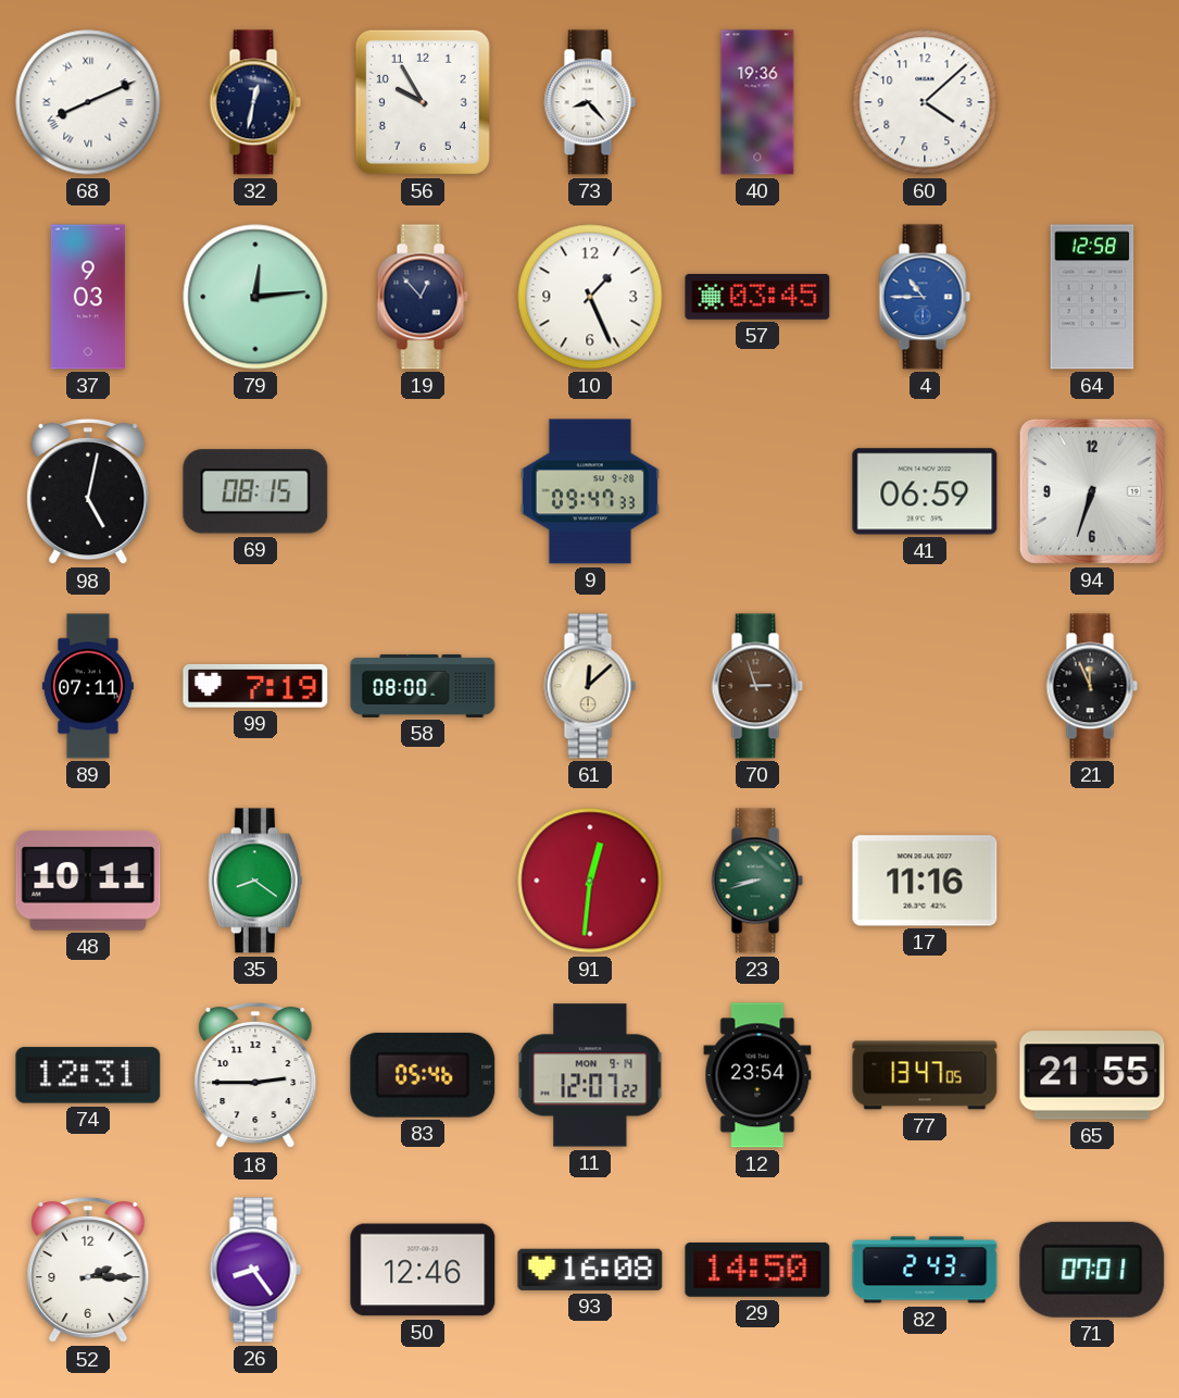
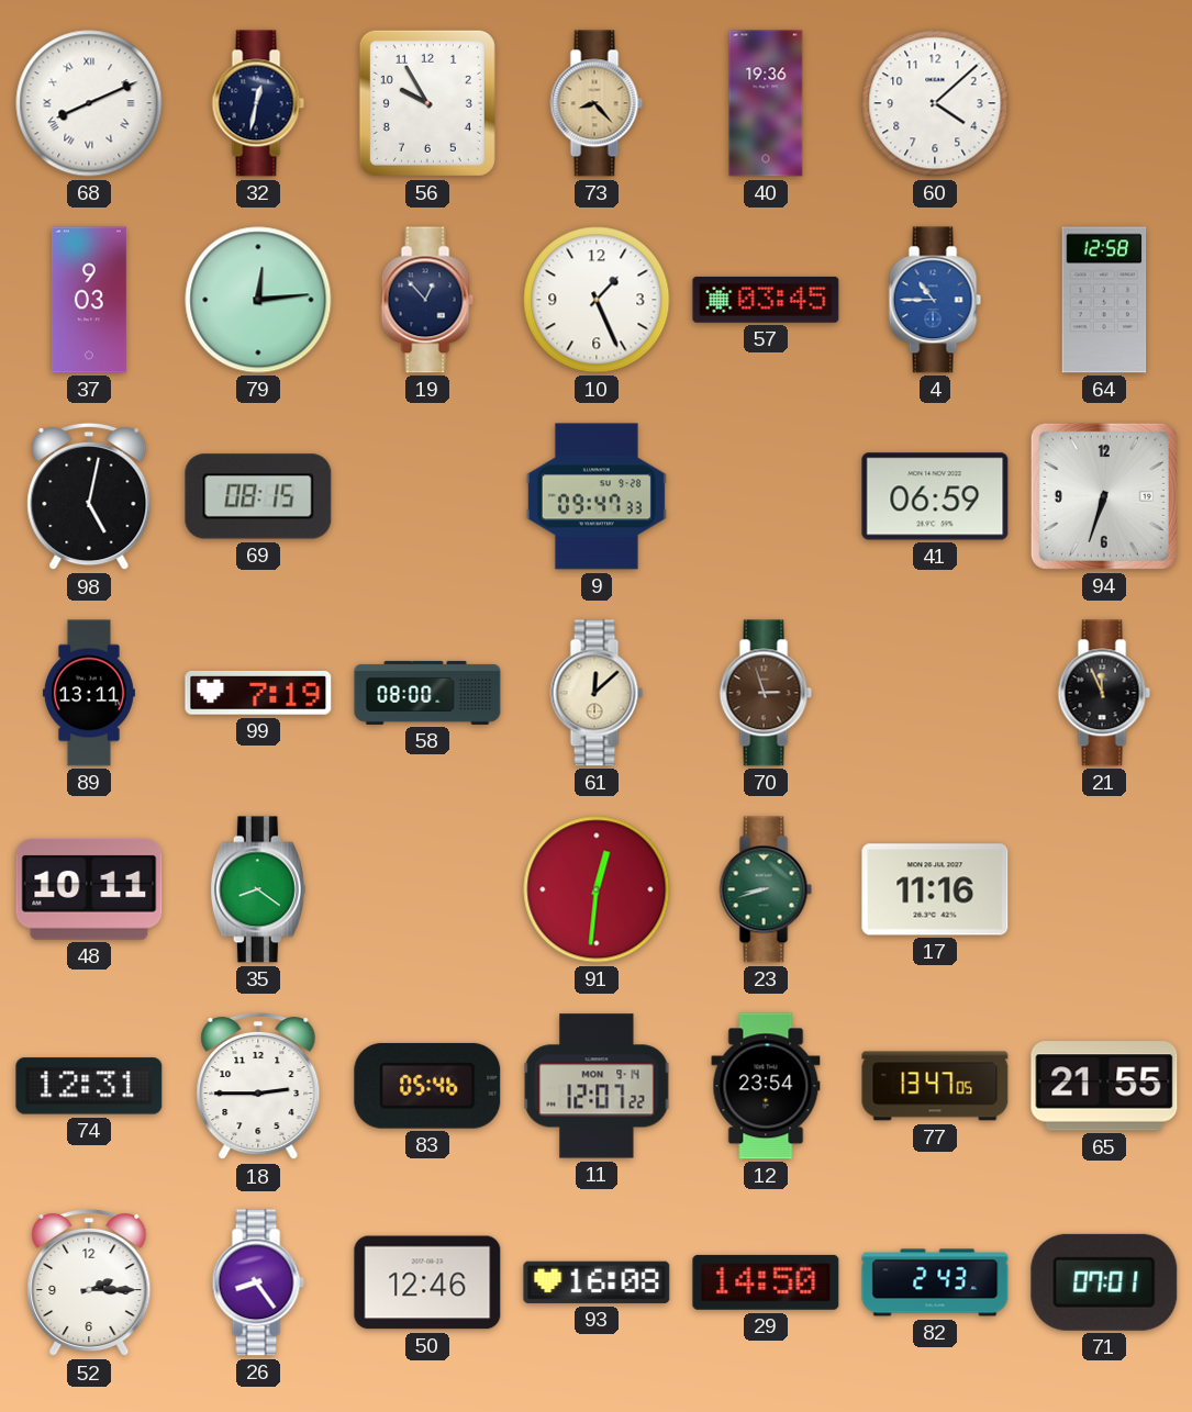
73 dial: white -> champagne
89: 07:11 -> 13:11
